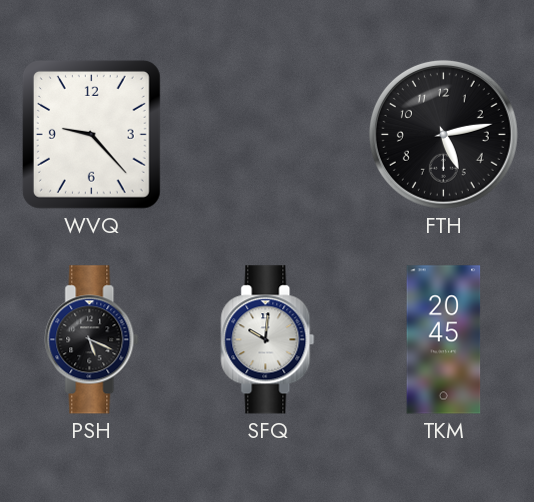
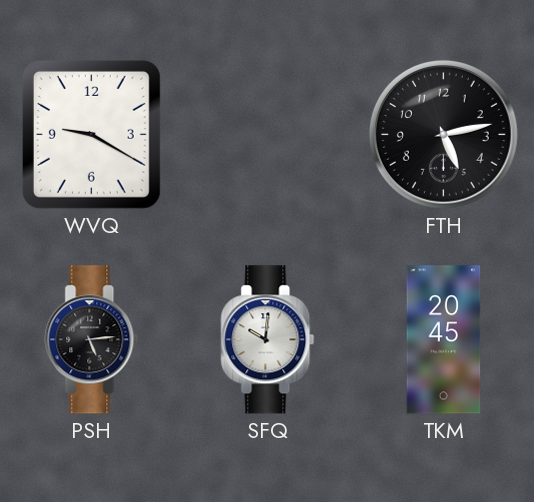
WVQ: 9:23 -> 9:20
PSH: 5:19 -> 5:14
